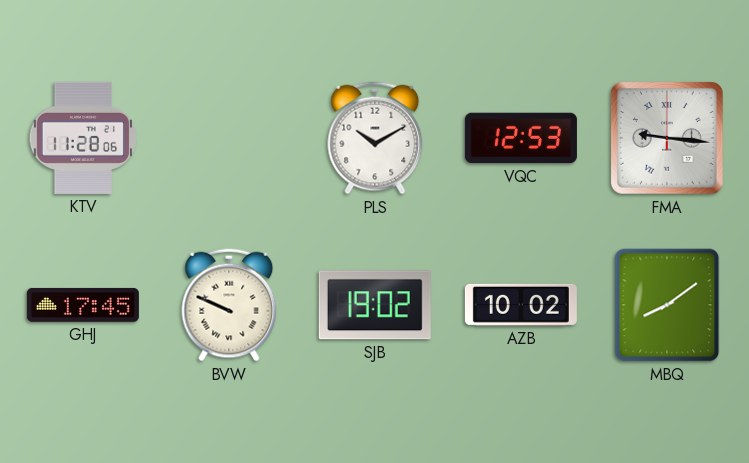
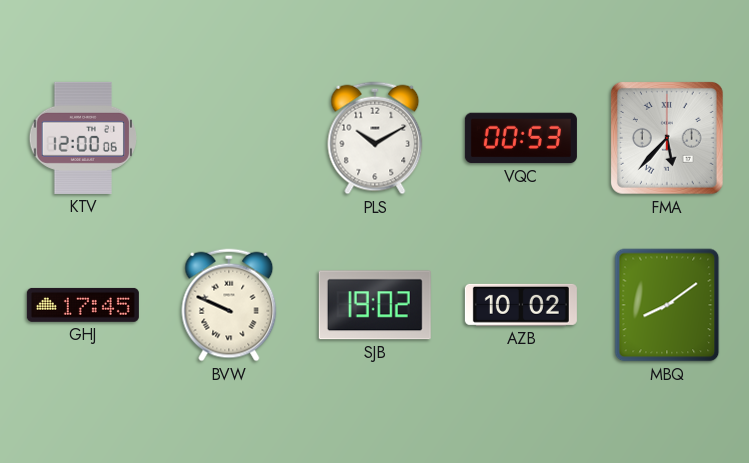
KTV: 11:28 -> 12:00
VQC: 12:53 -> 00:53
FMA: 9:16 -> 5:37
